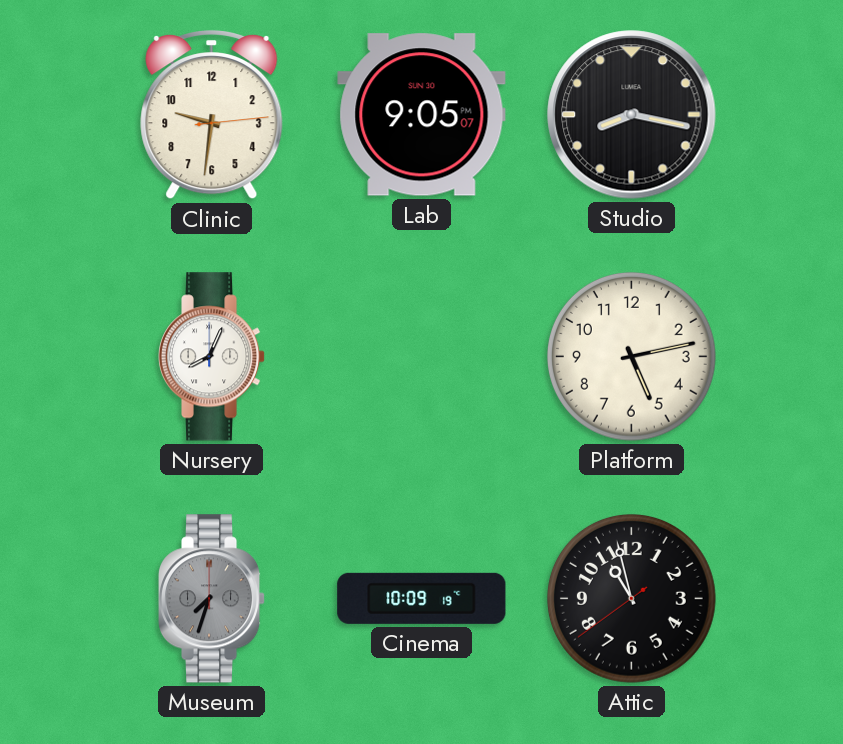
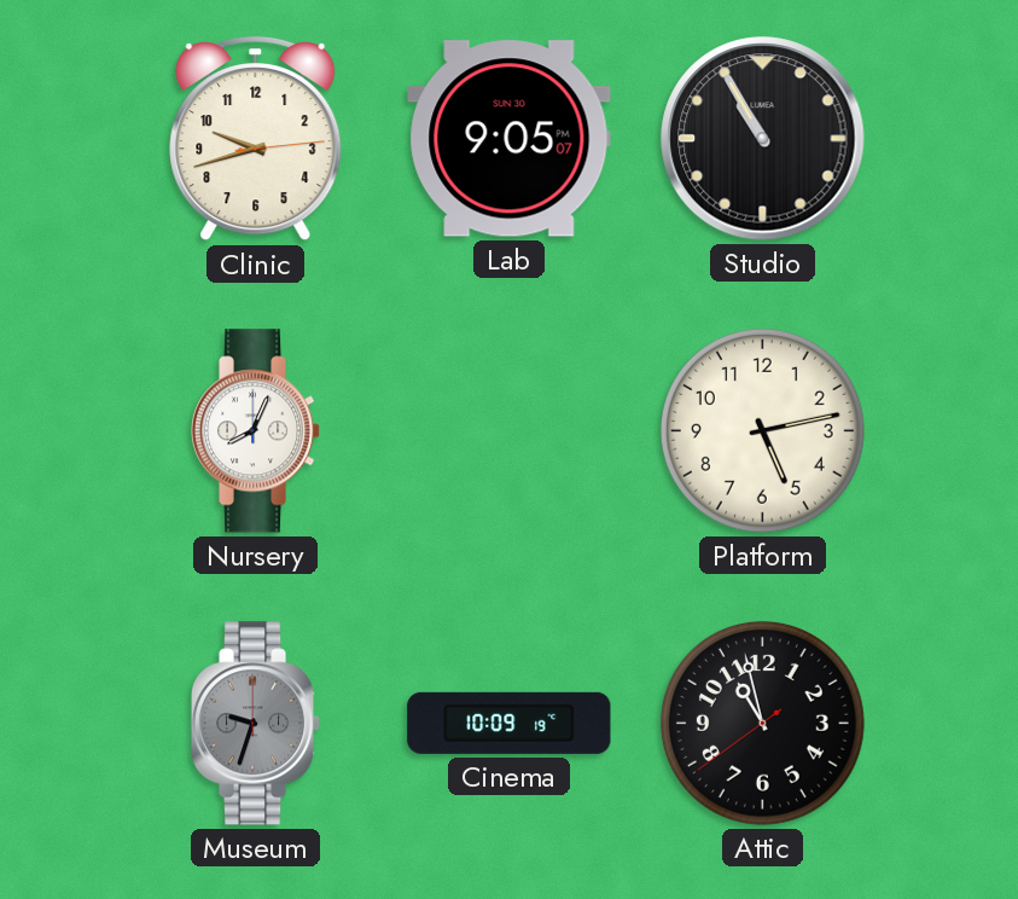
Clinic: 9:31 -> 9:42
Studio: 8:17 -> 10:55
Museum: 7:33 -> 9:33
